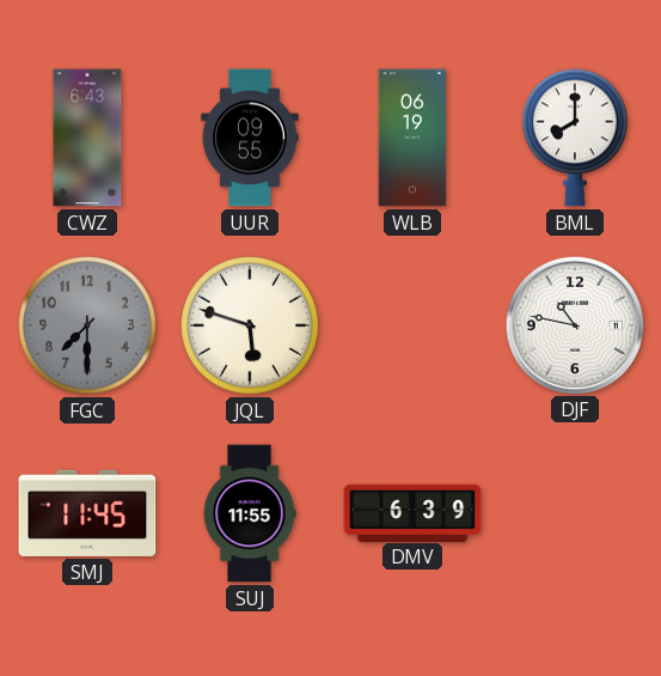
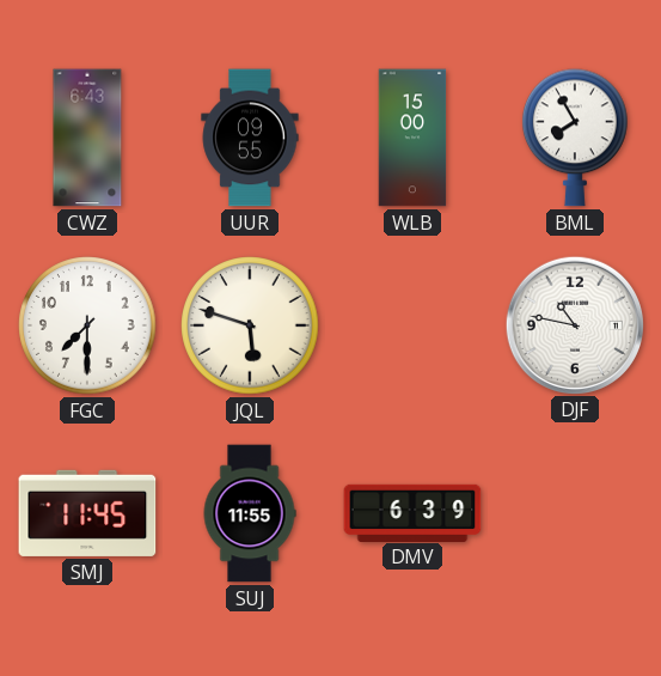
WLB: 06:19 -> 15:00
BML: 8:00 -> 7:55
FGC dial: grey -> white
